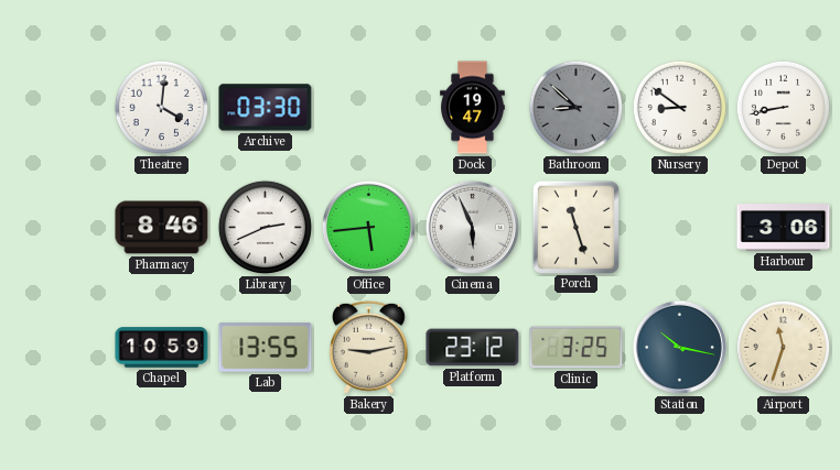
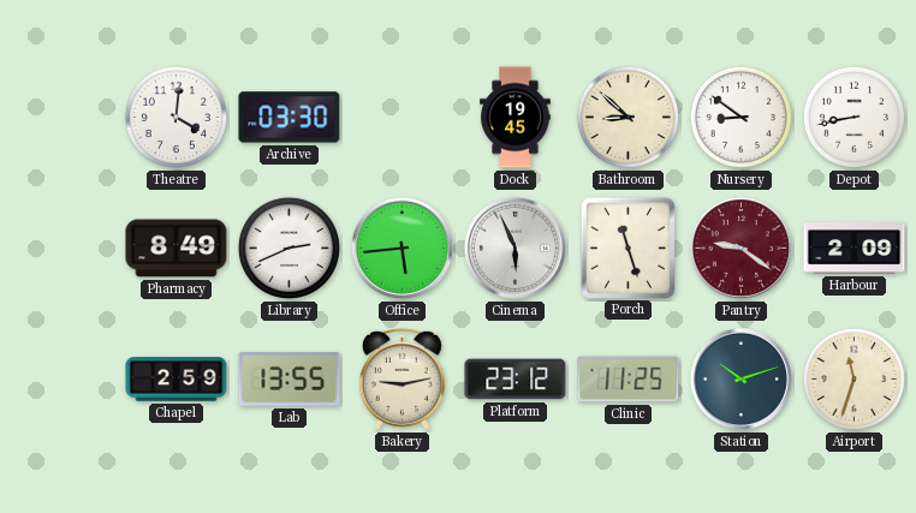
Dock: 19:47 -> 19:45
Bathroom dial: grey -> cream
Pharmacy: 8:46 -> 8:49
Pantry: none -> 9:21
Harbour: 3:06 -> 2:09
Chapel: 10:59 -> 2:59
Clinic: 3:25 -> 11:25
Station: 10:17 -> 10:12
